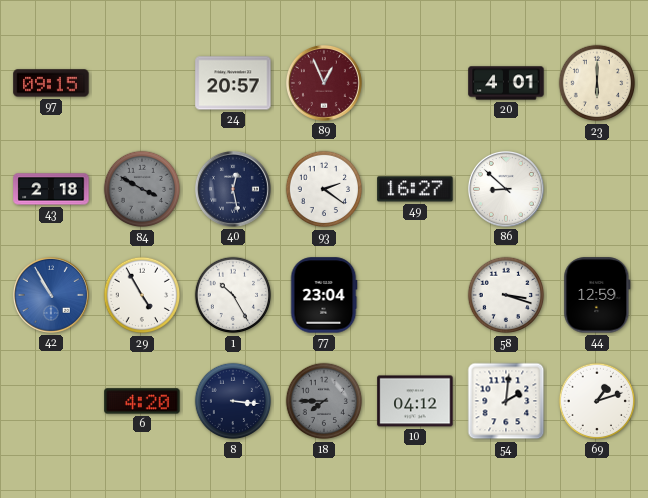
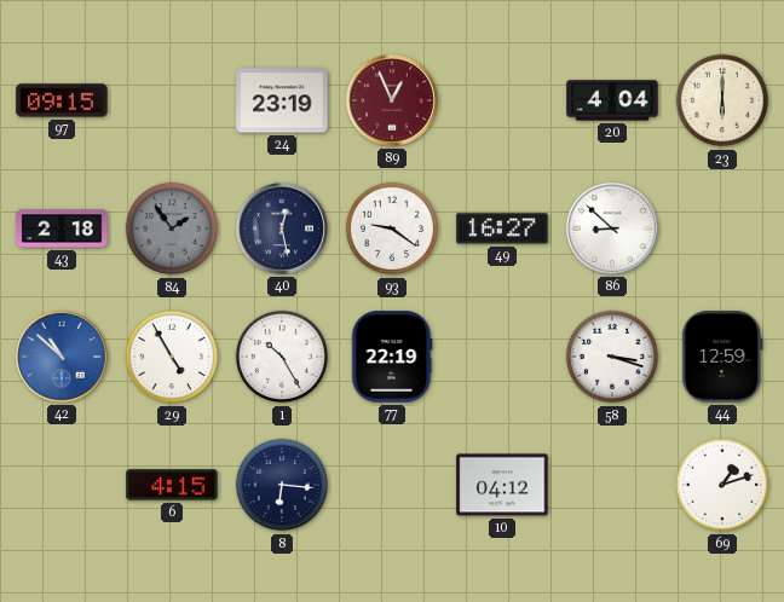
24: 20:57 -> 23:19
20: 4:01 -> 4:04
84: 3:50 -> 1:54
93: 2:21 -> 9:21
42: 10:55 -> 10:52
77: 23:04 -> 22:19
6: 4:20 -> 4:15
8: 3:16 -> 6:16
18: 7:45 -> none
54: 2:01 -> none
